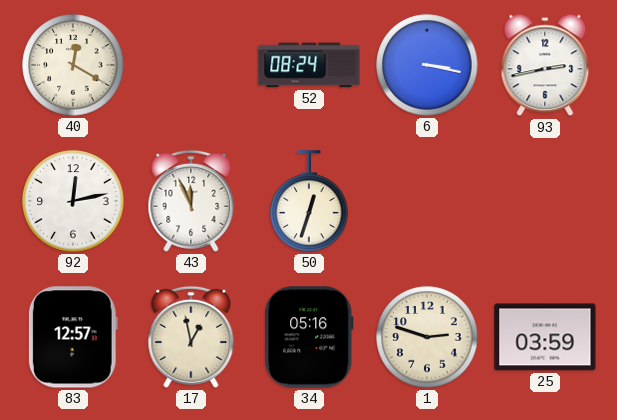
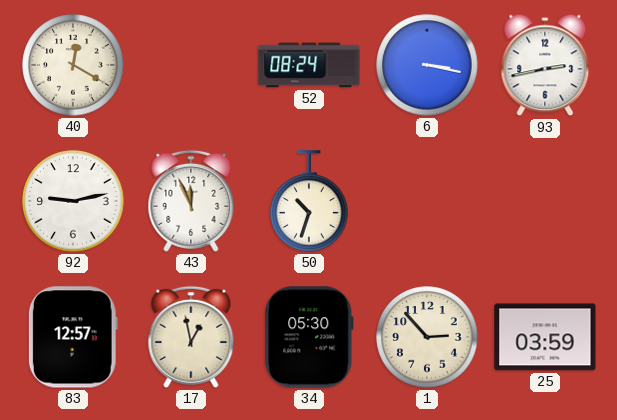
92: 12:13 -> 9:13
50: 12:33 -> 10:33
34: 05:16 -> 05:30
1: 2:48 -> 2:53
